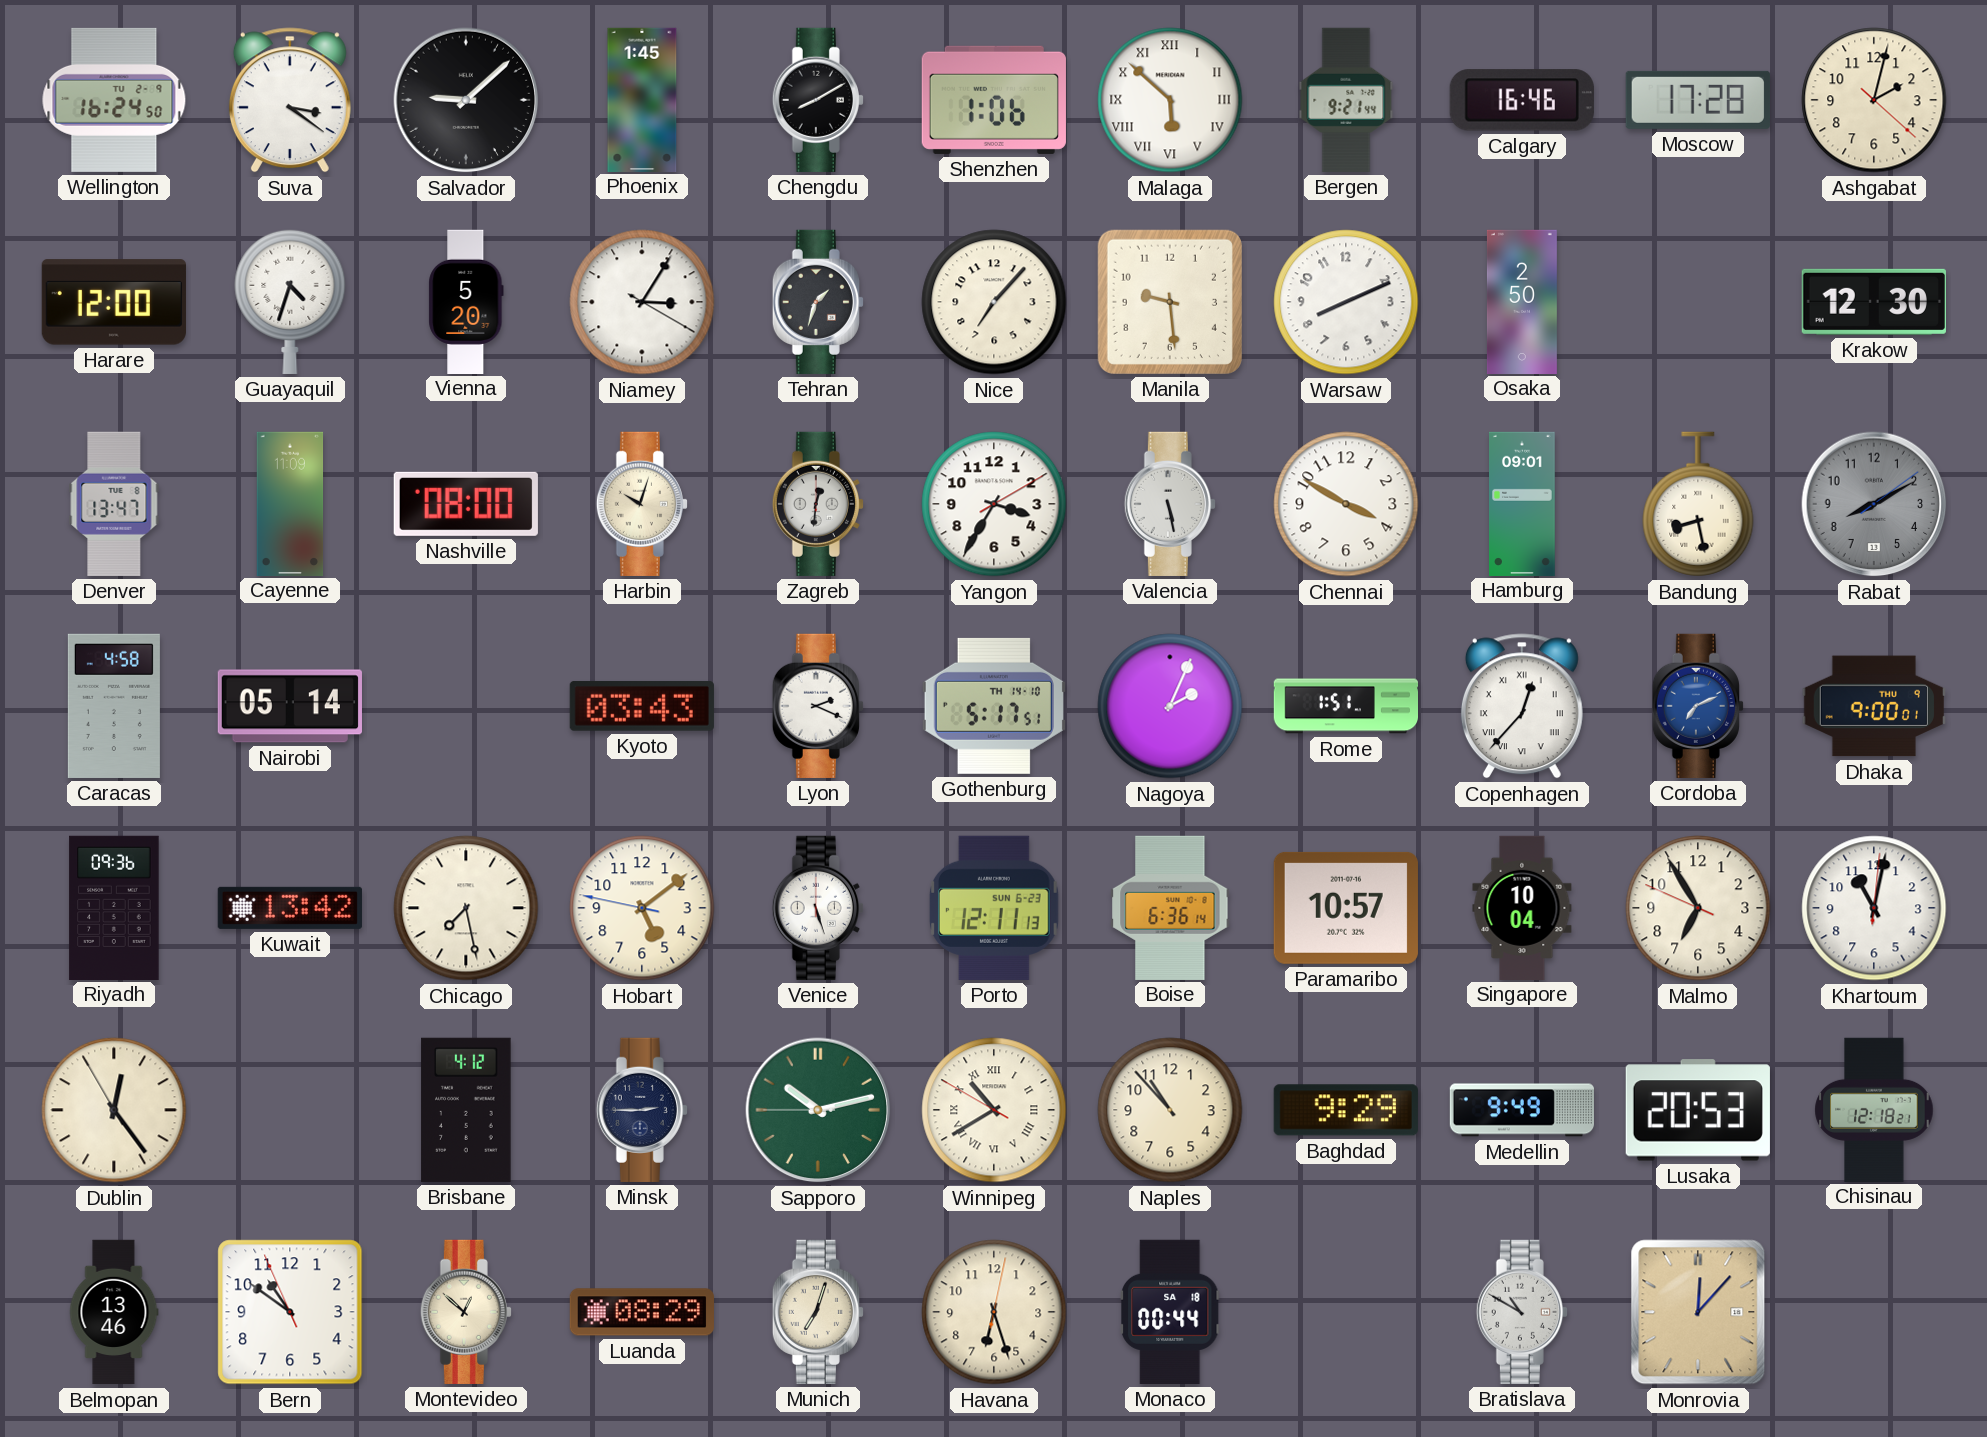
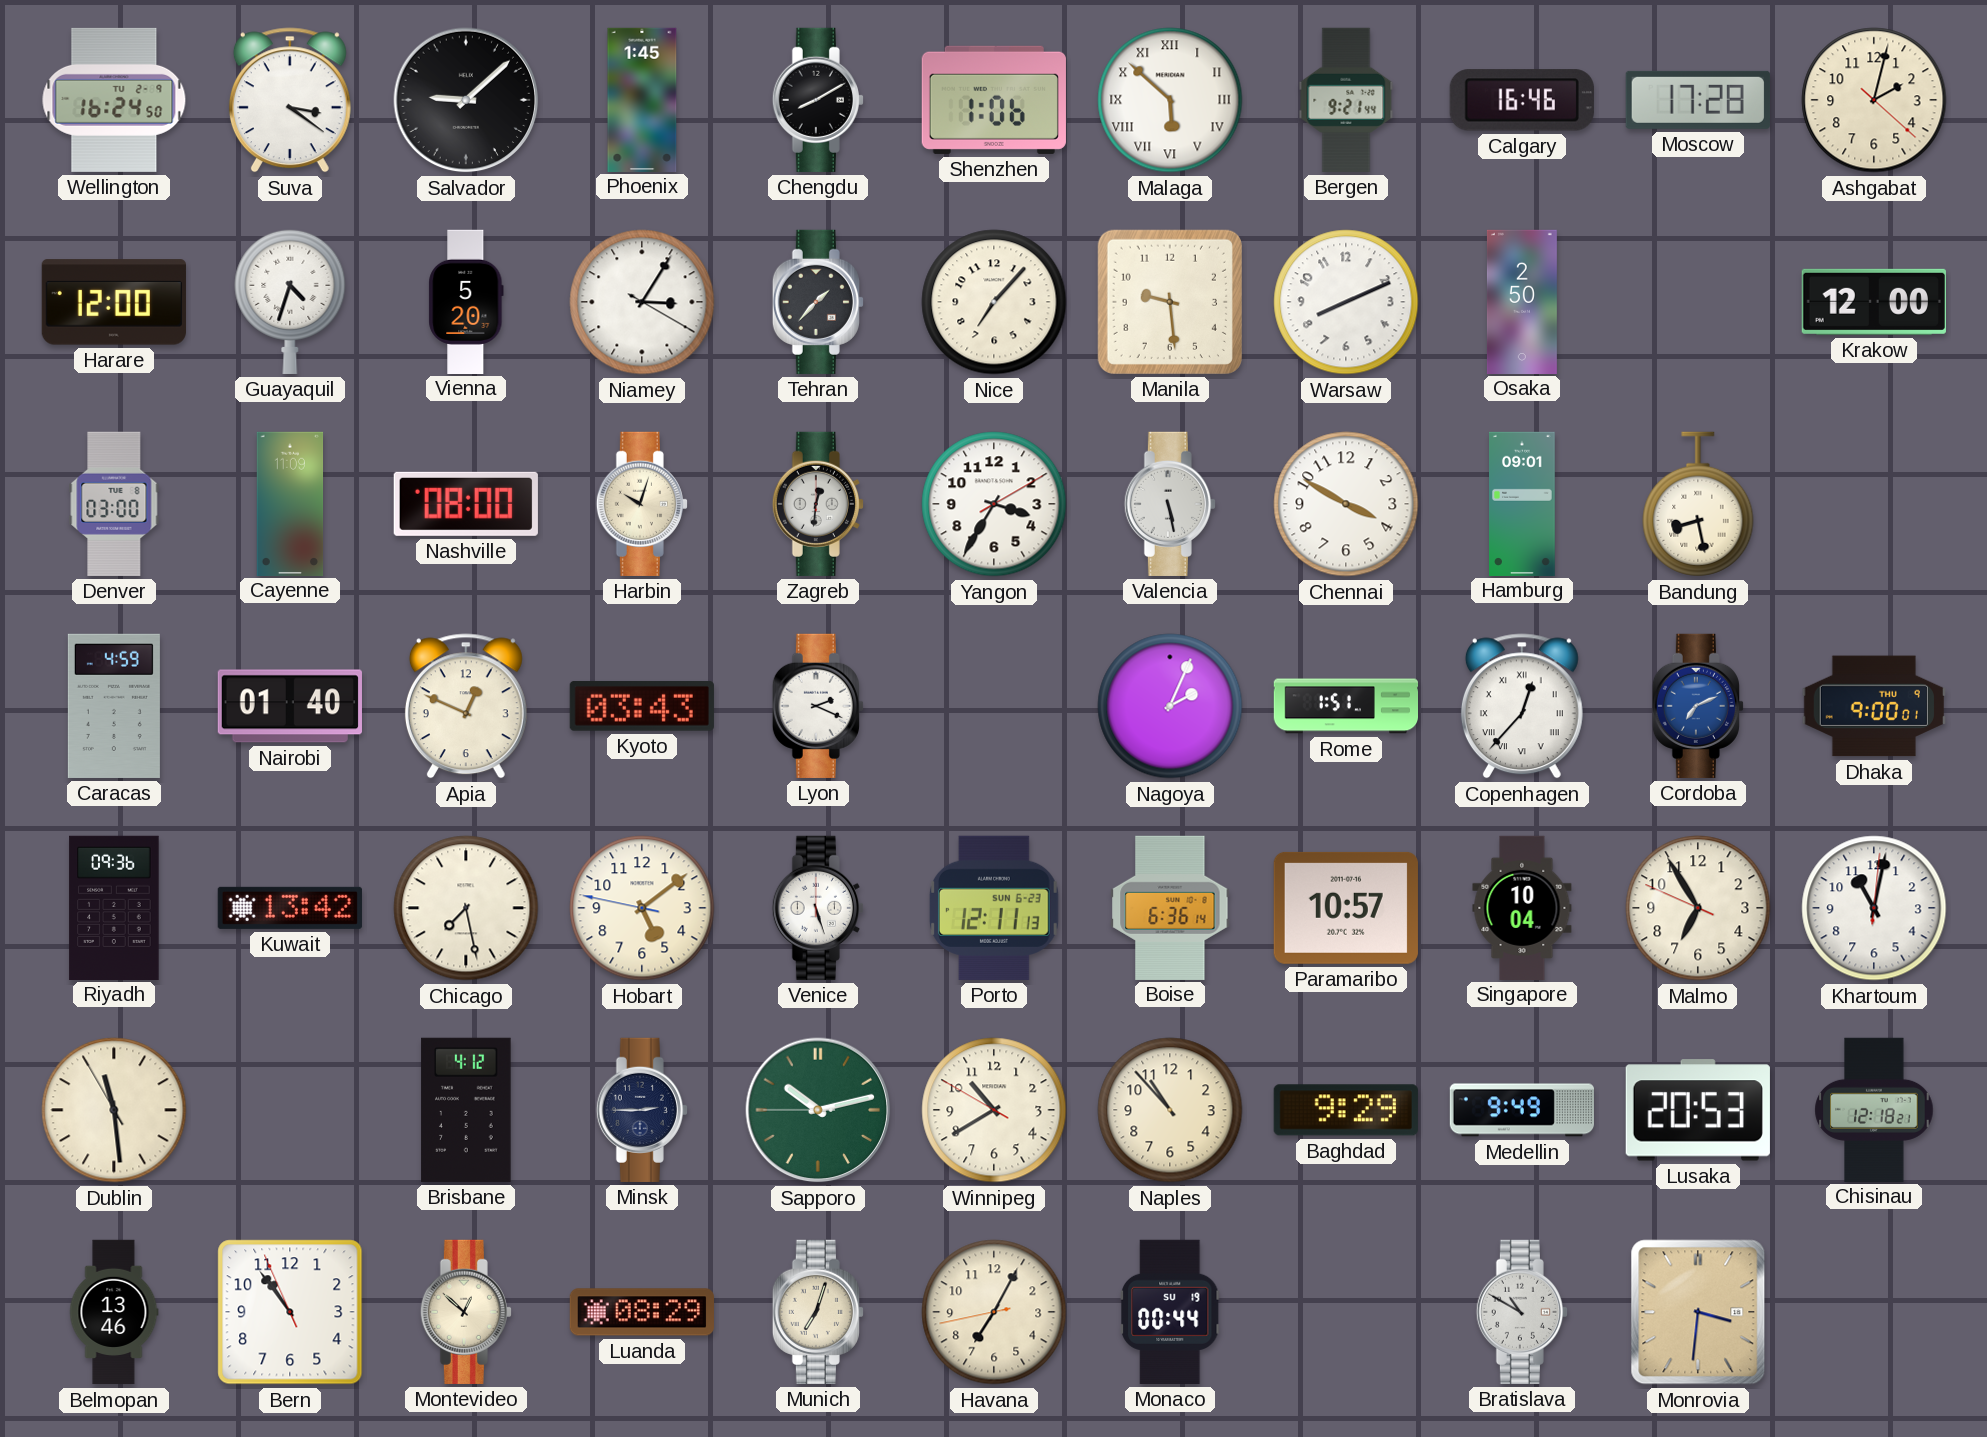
Tehran: 1:33 -> 1:37
Krakow: 12:30 -> 12:00
Denver: 13:47 -> 03:00
Rabat: 8:10 -> none
Caracas: 4:58 -> 4:59
Nairobi: 05:14 -> 01:40
Apia: none -> 12:49
Gothenburg: 5:17 -> none
Dublin: 12:23 -> 11:28
Winnipeg numerals: Roman -> Arabic
Bern: 10:50 -> 10:53
Havana: 6:27 -> 7:04
Monaco date: SA 18 -> SU 19
Monrovia: 12:07 -> 3:31
